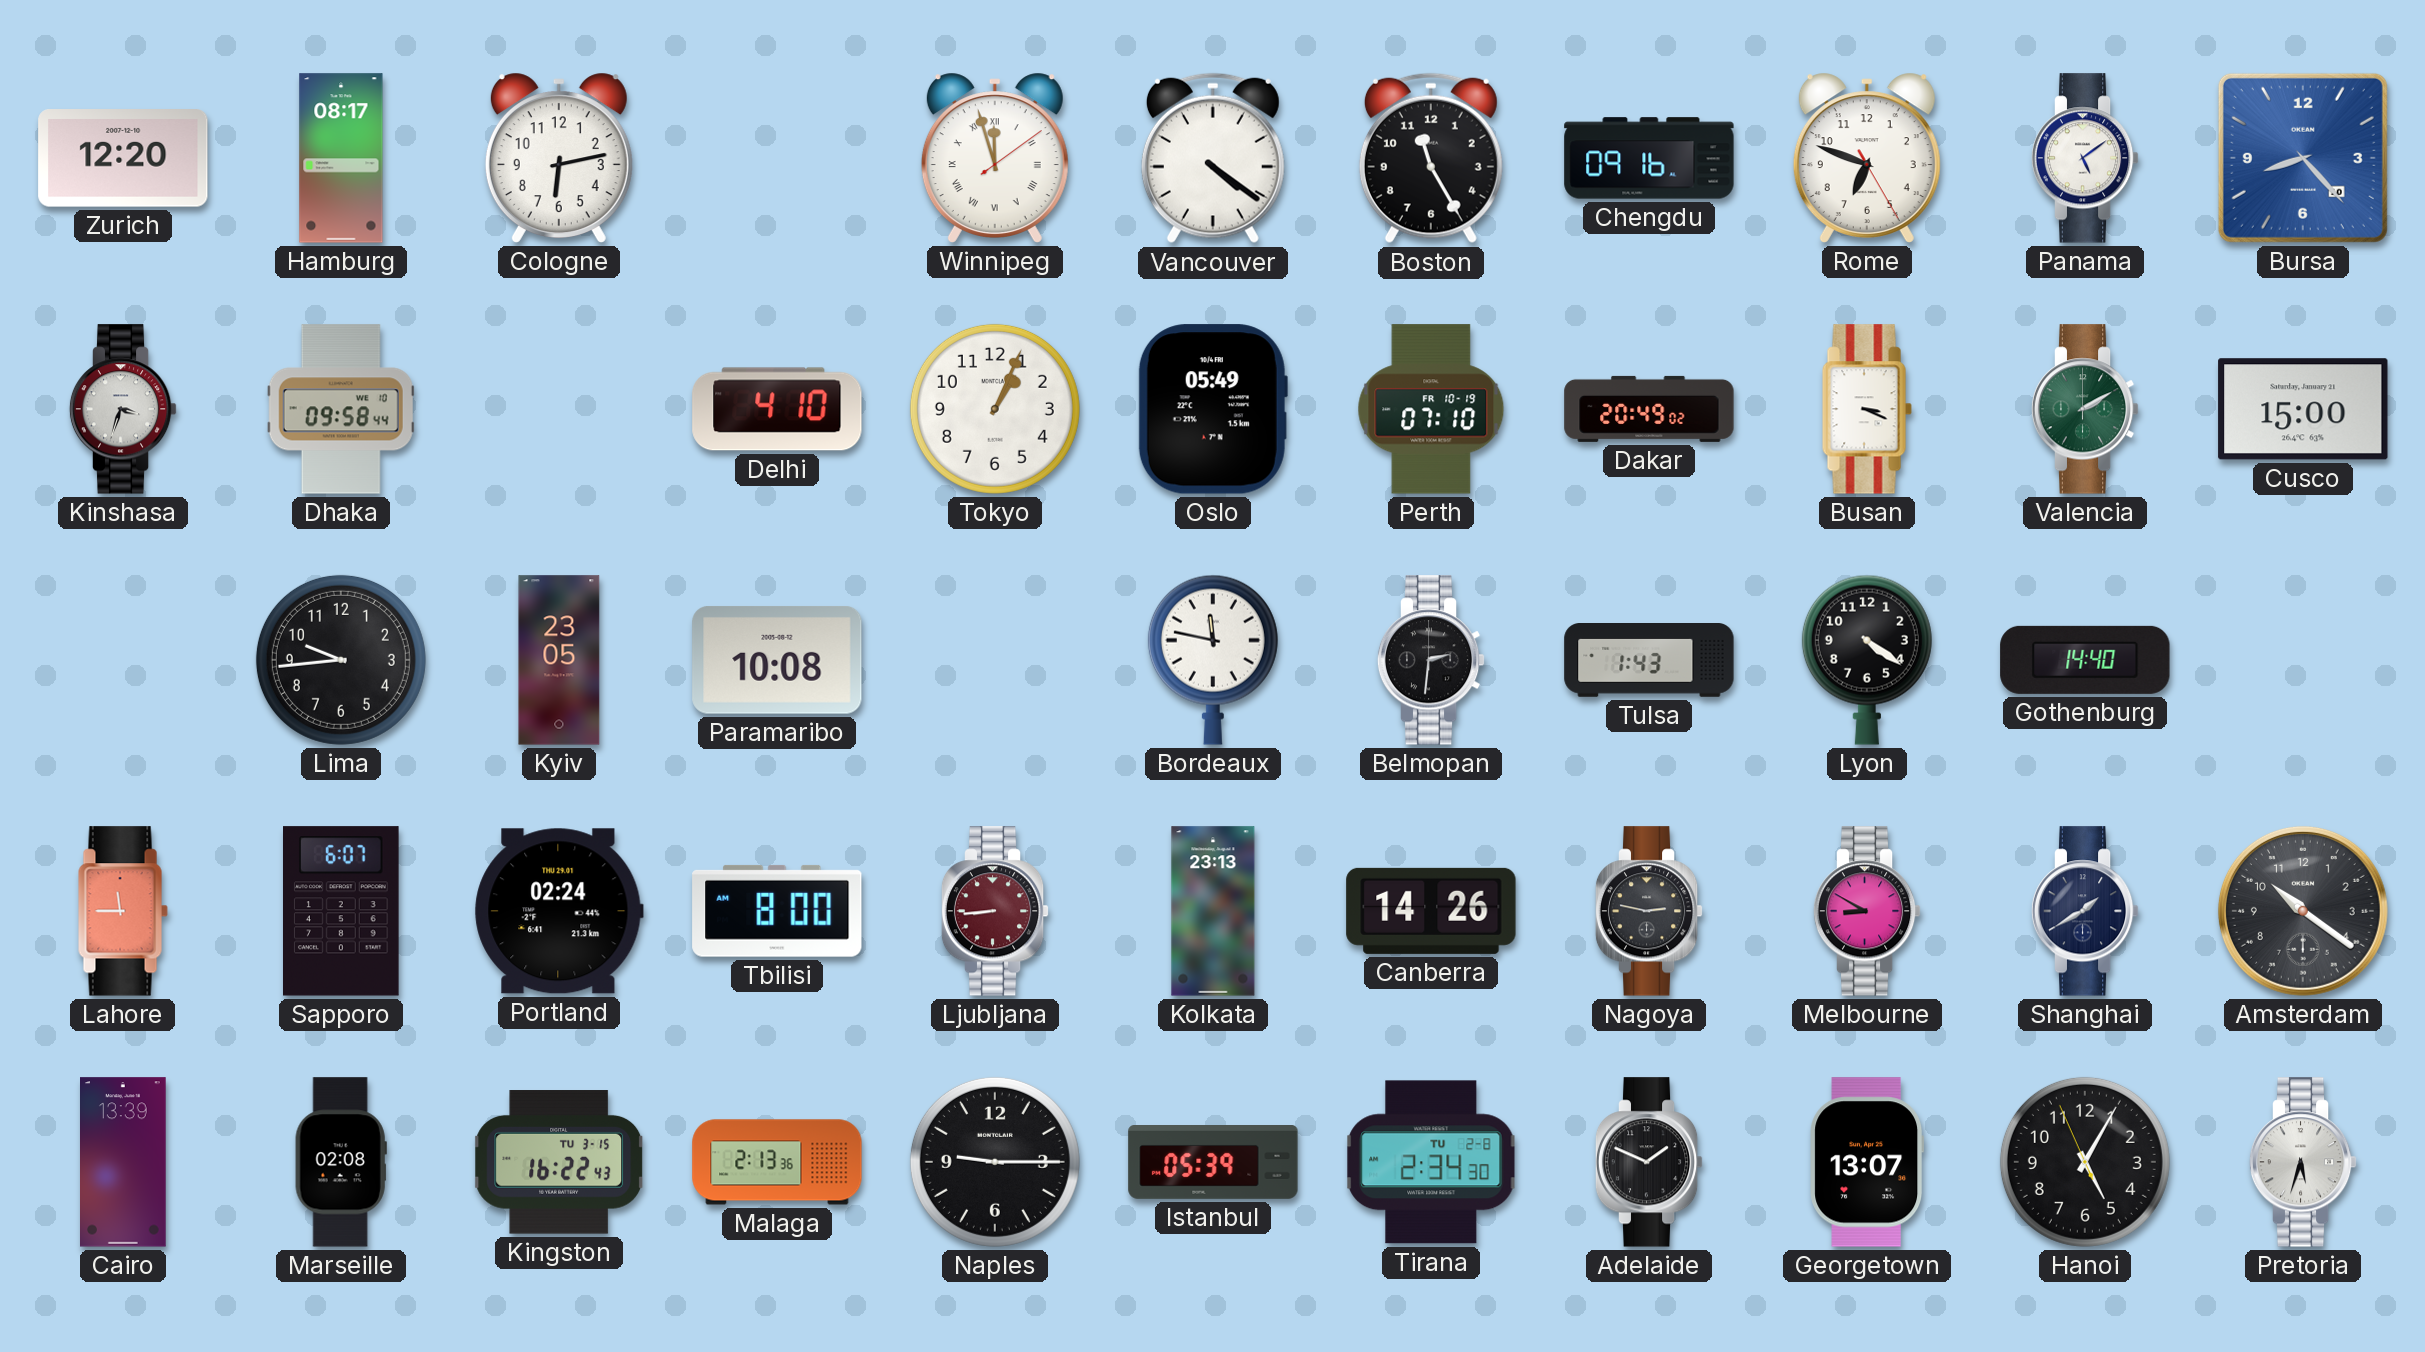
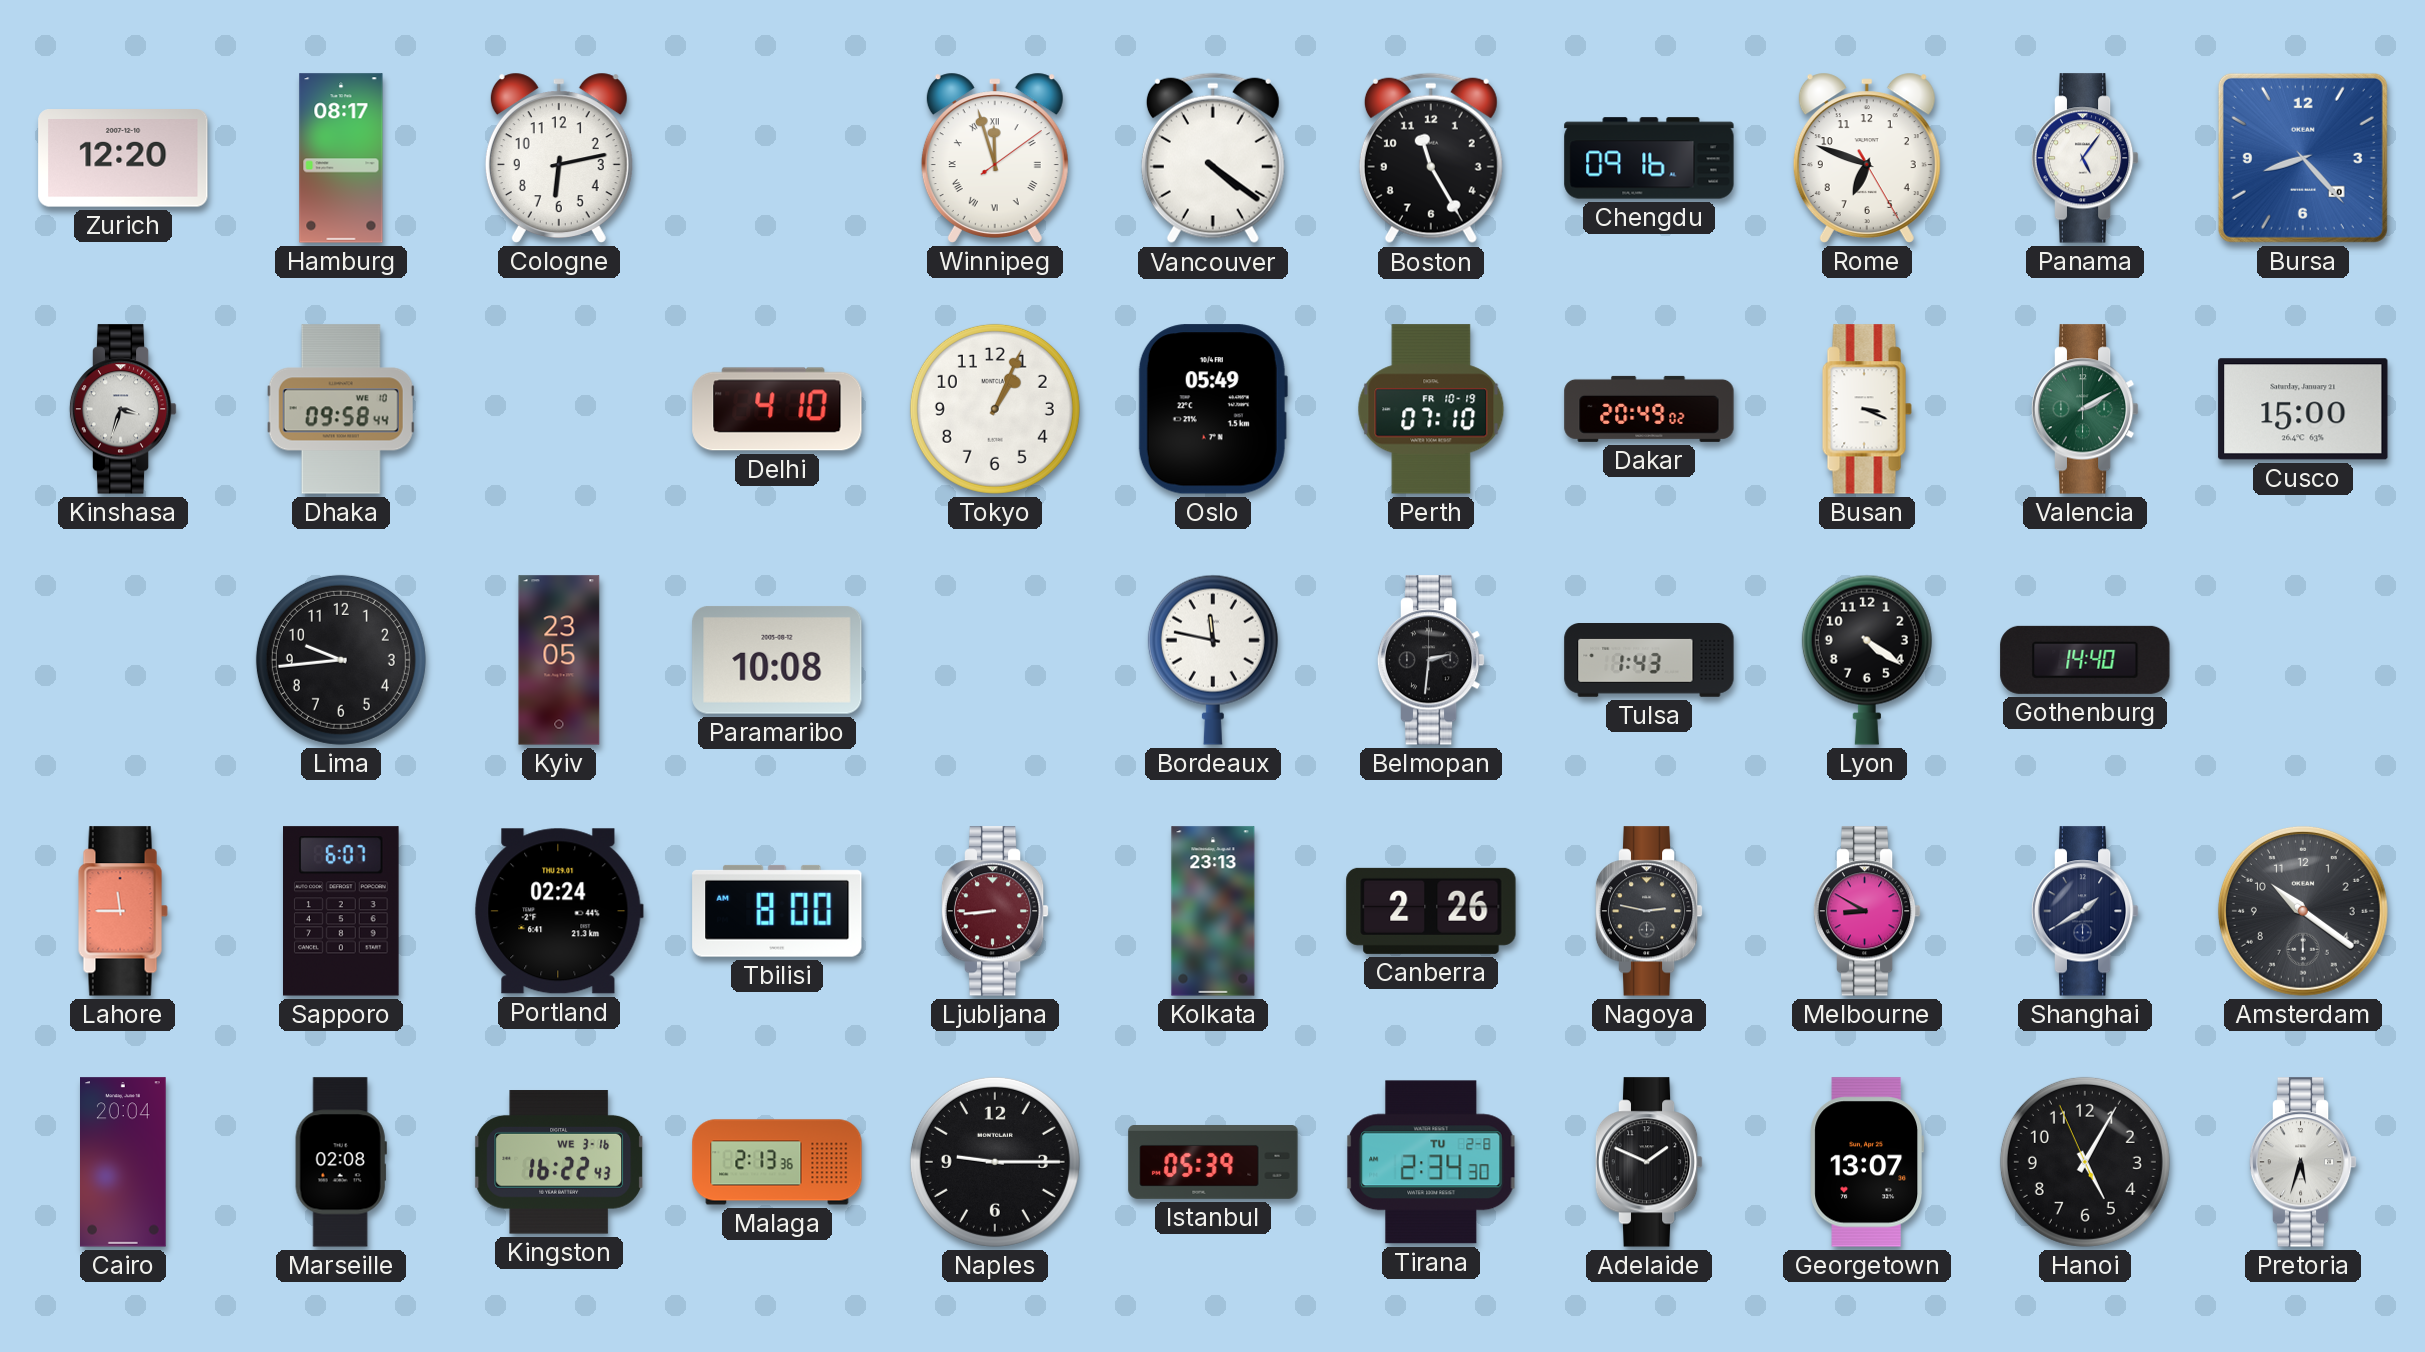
Panama: 5:09 -> 5:06
Canberra: 14:26 -> 2:26
Cairo: 13:39 -> 20:04
Kingston date: TU 3-15 -> WE 3-16
